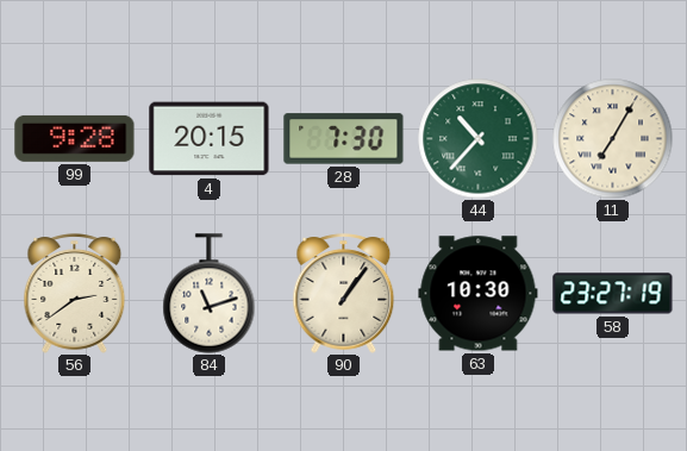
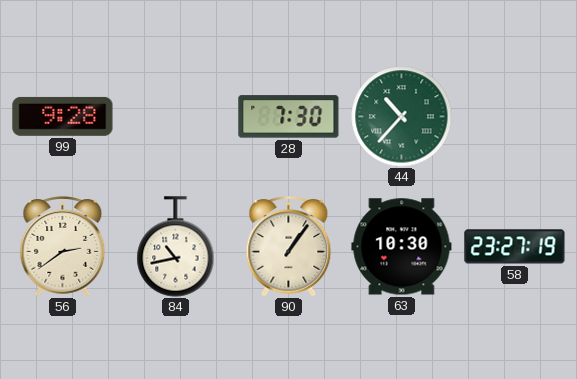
4: 20:15 -> none
11: 7:05 -> none
84: 11:12 -> 10:43
